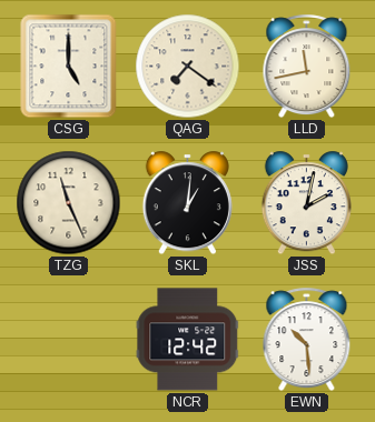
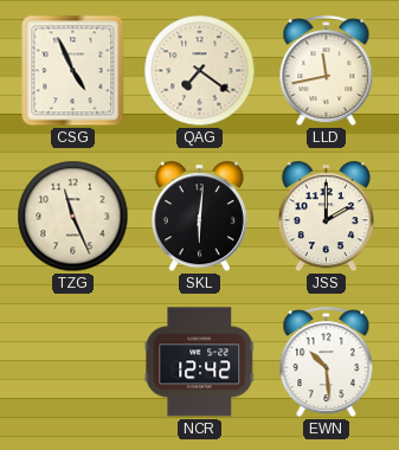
CSG: 5:00 -> 4:56
SKL: 1:01 -> 6:01
JSS: 2:02 -> 2:00
